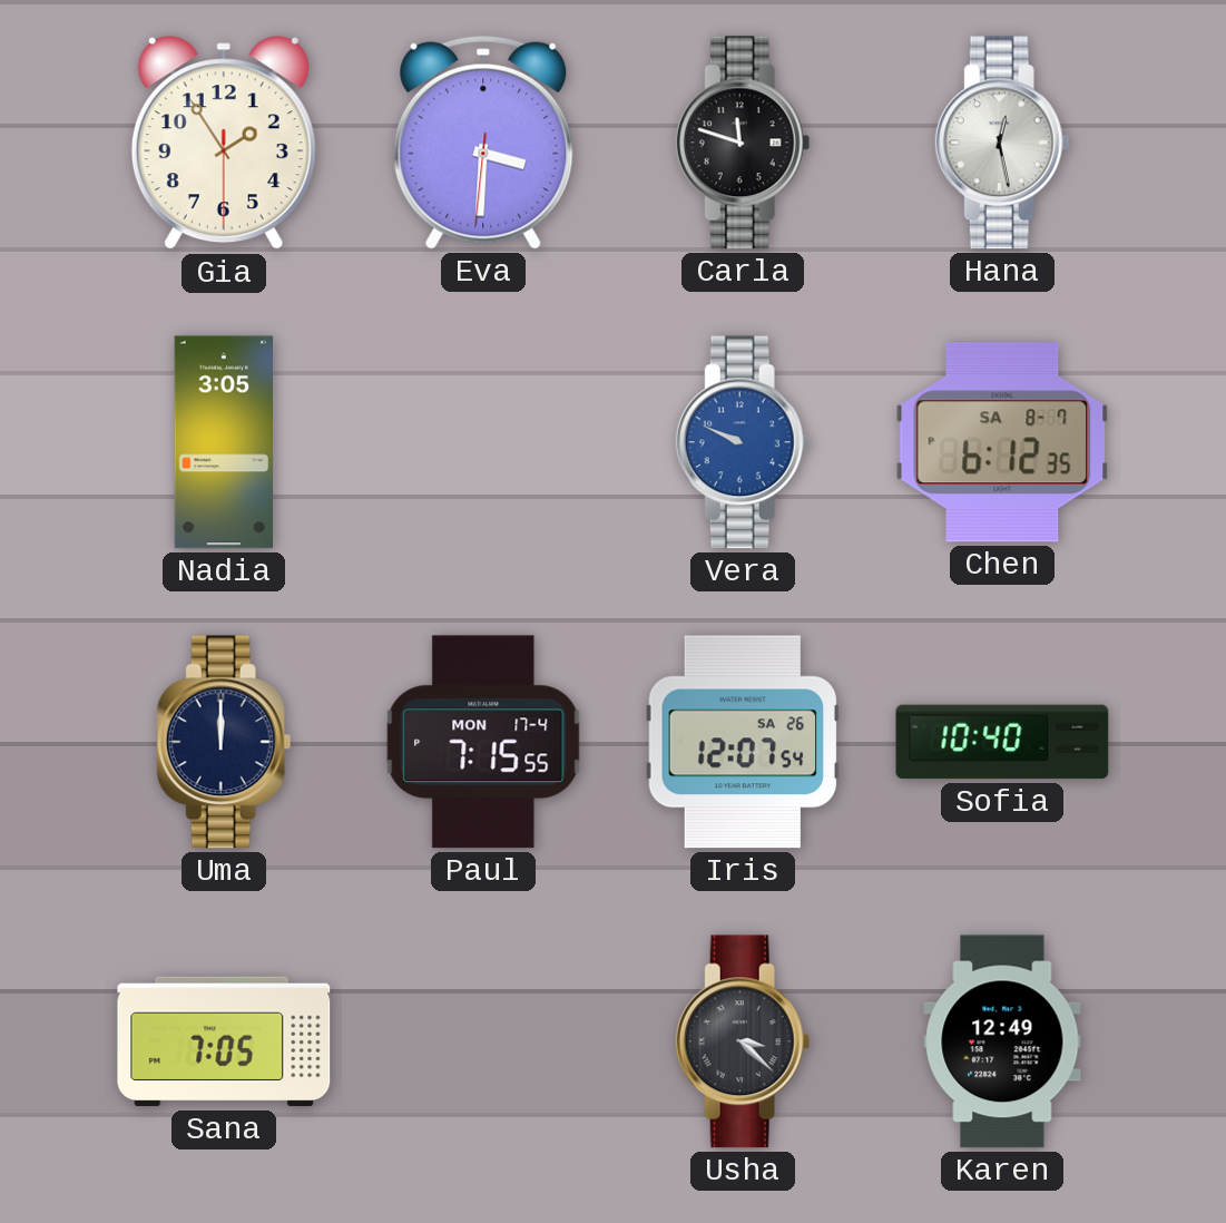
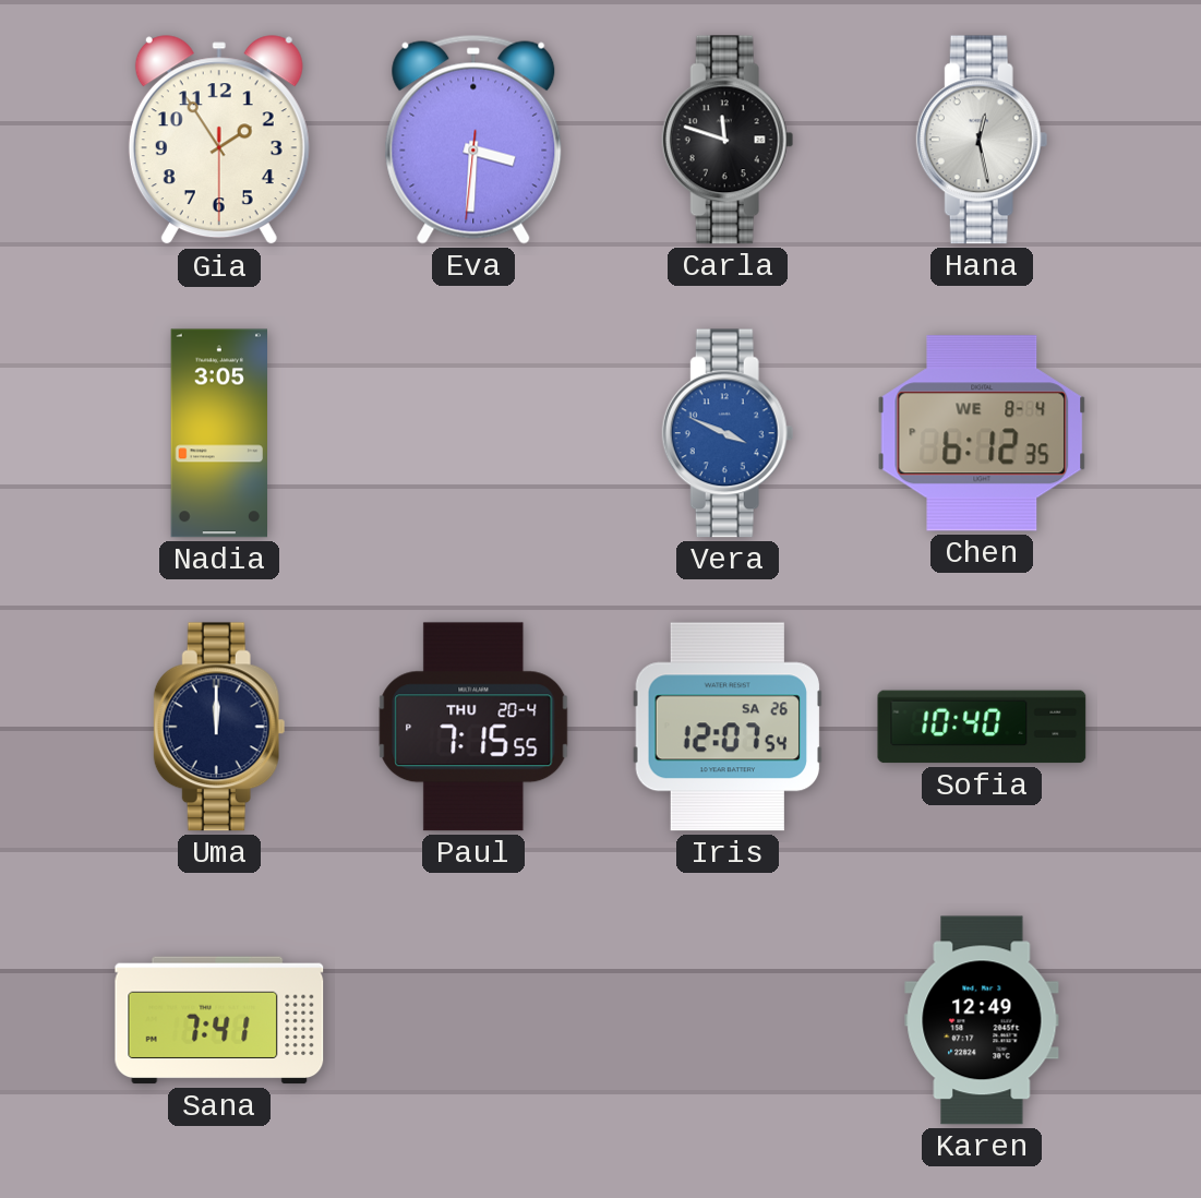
Vera: 9:49 -> 3:49
Chen date: SA 8-7 -> WE 8-4
Paul date: MON 17-4 -> THU 20-4
Sana: 7:05 -> 7:41
Usha: 3:22 -> none
